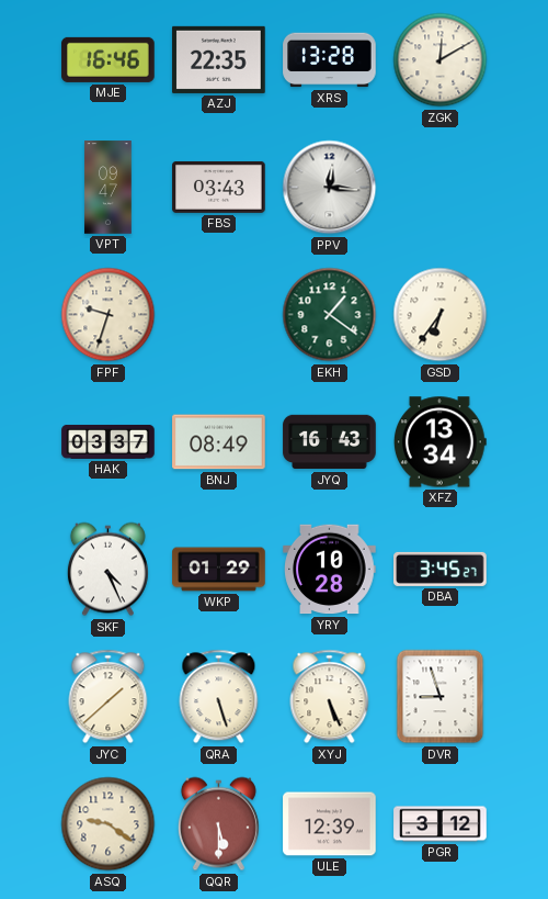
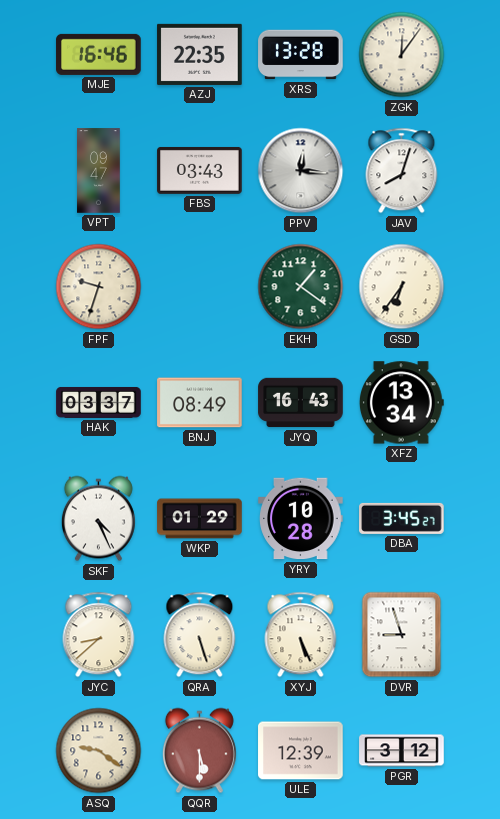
ZGK: 12:10 -> 12:06
JAV: none -> 8:03
JYC: 1:38 -> 8:38
